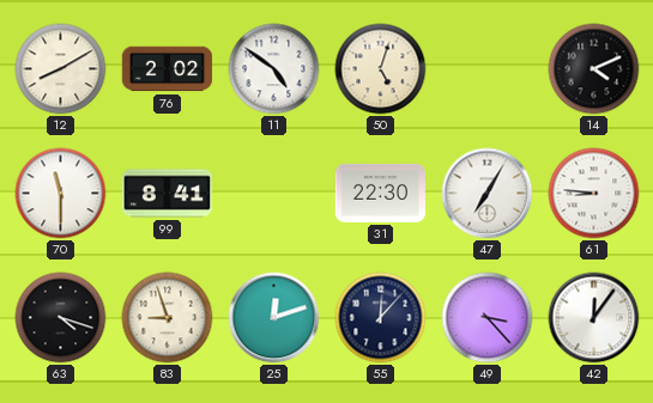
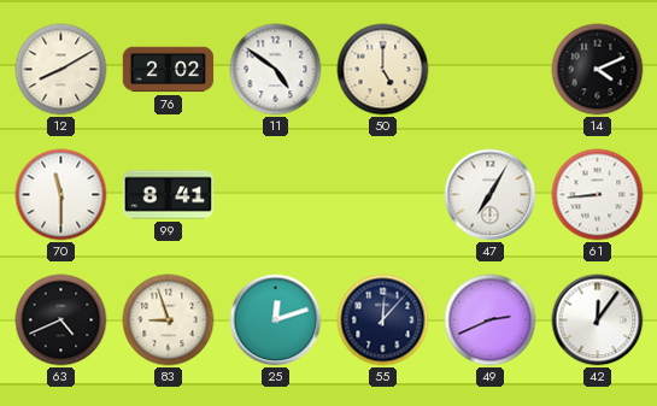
50: 5:03 -> 5:00
31: 22:30 -> none
61: 8:46 -> 8:44
63: 4:18 -> 4:41
49: 3:23 -> 2:41
